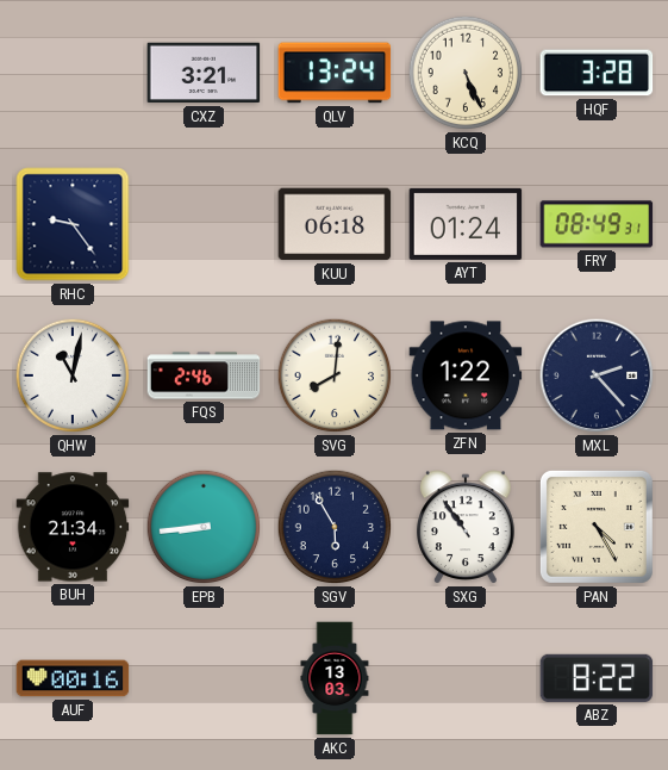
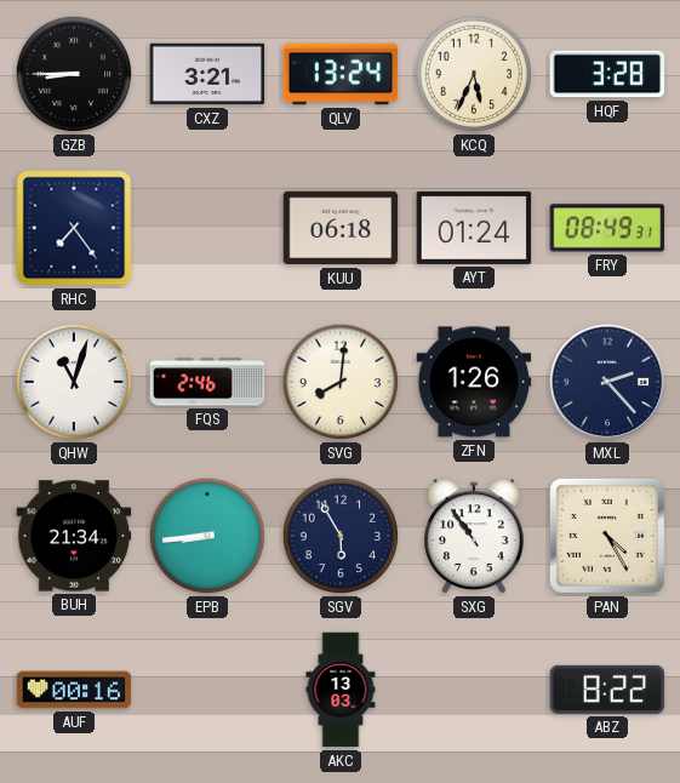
GZB: none -> 8:45
KCQ: 5:26 -> 5:34
RHC: 9:24 -> 7:24
QHW: 11:02 -> 11:03
ZFN: 1:22 -> 1:26
